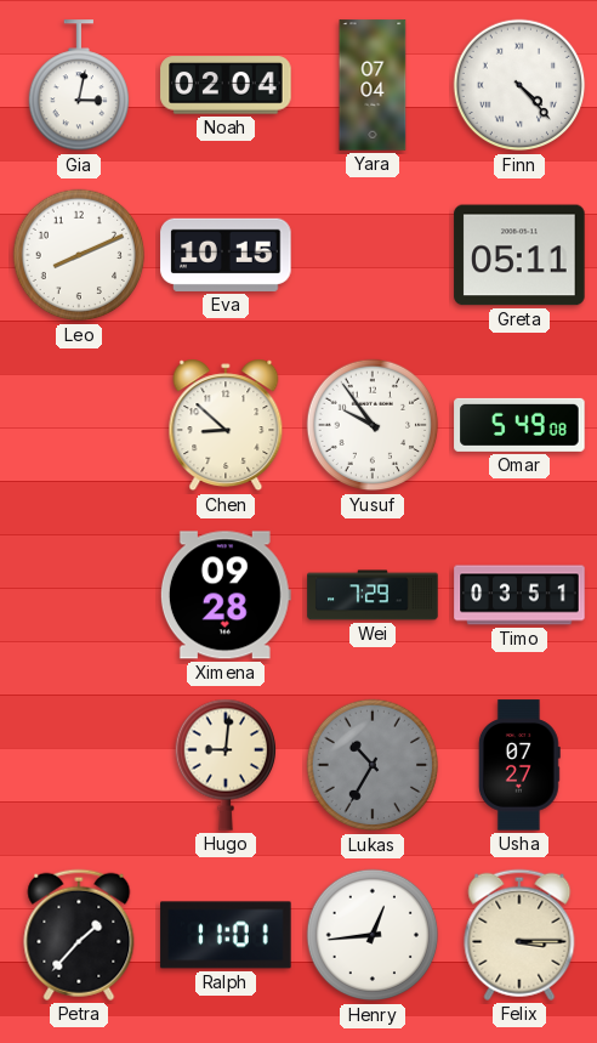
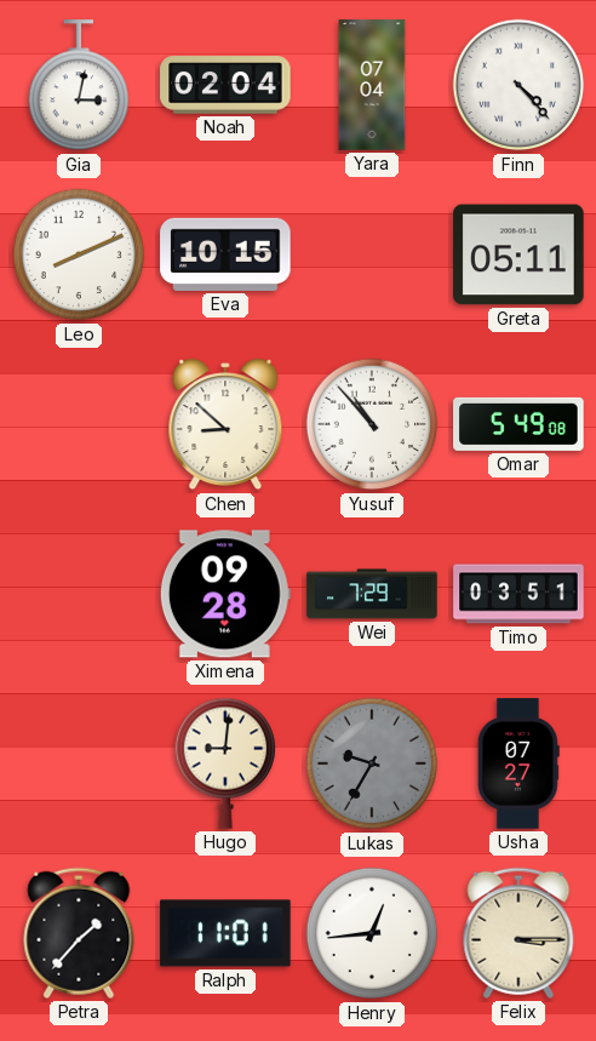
Yusuf: 9:54 -> 10:53
Lukas: 10:35 -> 9:35
